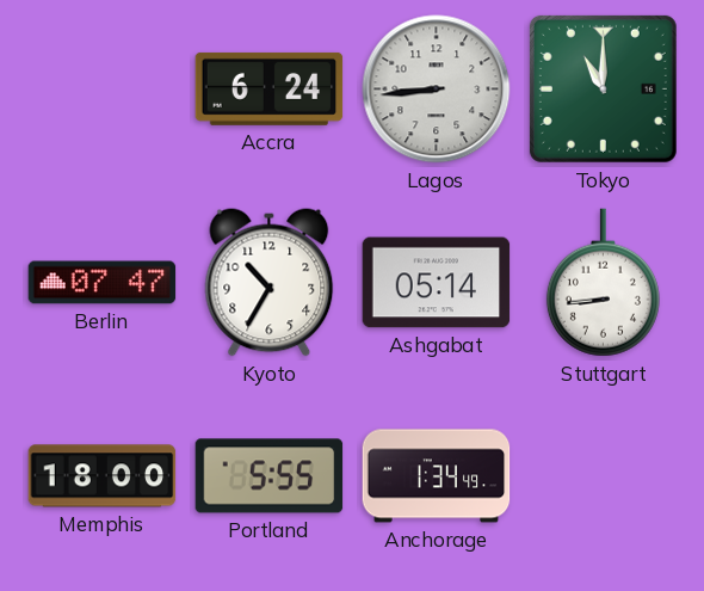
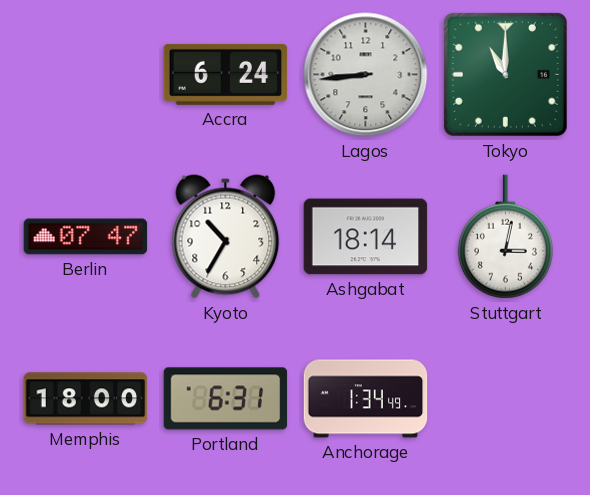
Ashgabat: 05:14 -> 18:14
Stuttgart: 8:44 -> 3:02
Portland: 5:55 -> 6:31
